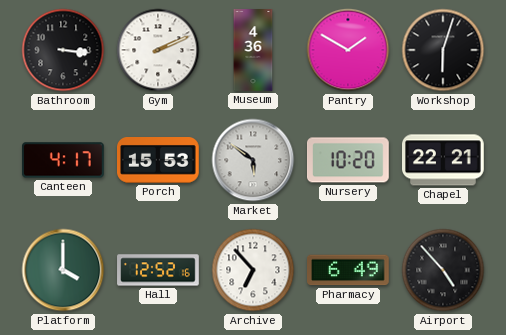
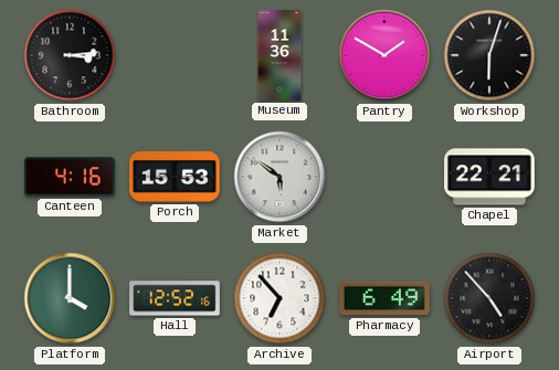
Bathroom: 3:16 -> 3:14
Gym: 2:11 -> none
Museum: 4:36 -> 11:36
Canteen: 4:17 -> 4:16
Nursery: 10:20 -> none
